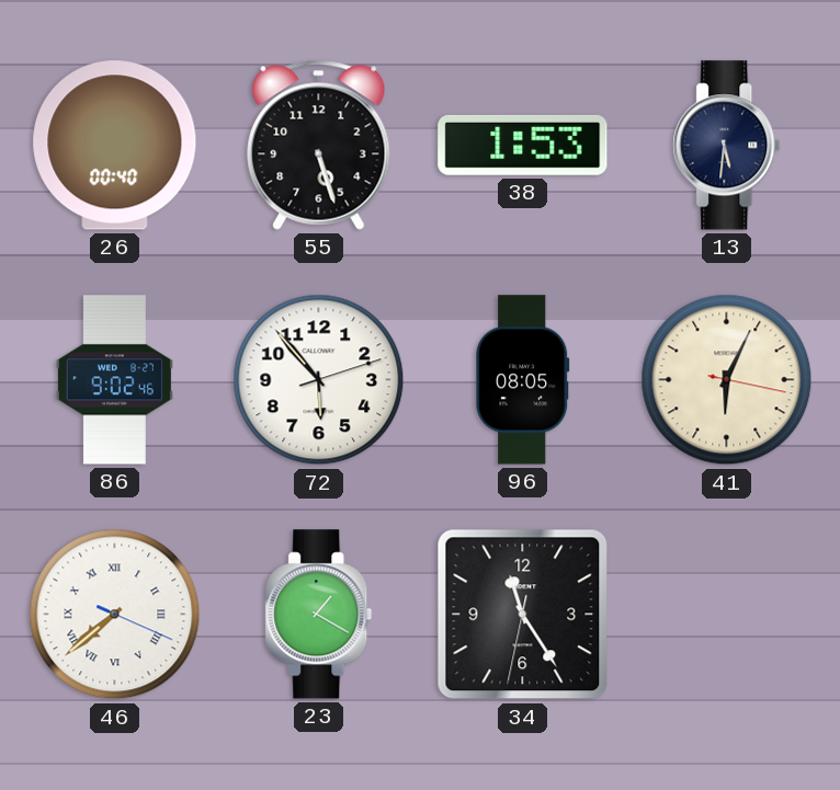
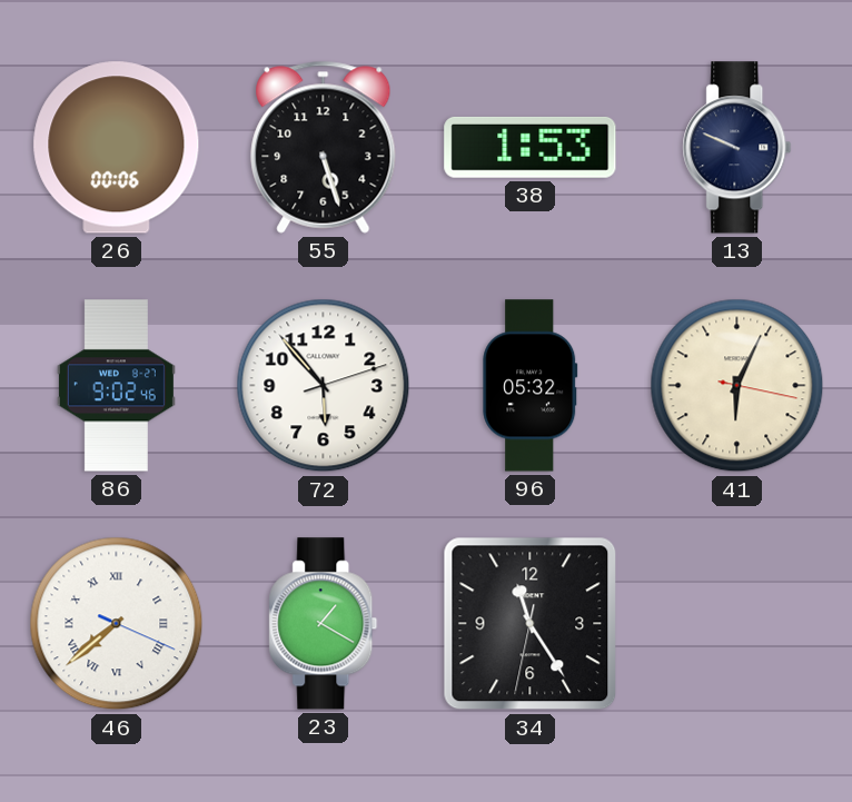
26: 00:40 -> 00:06
13: 5:31 -> 9:49
96: 08:05 -> 05:32
